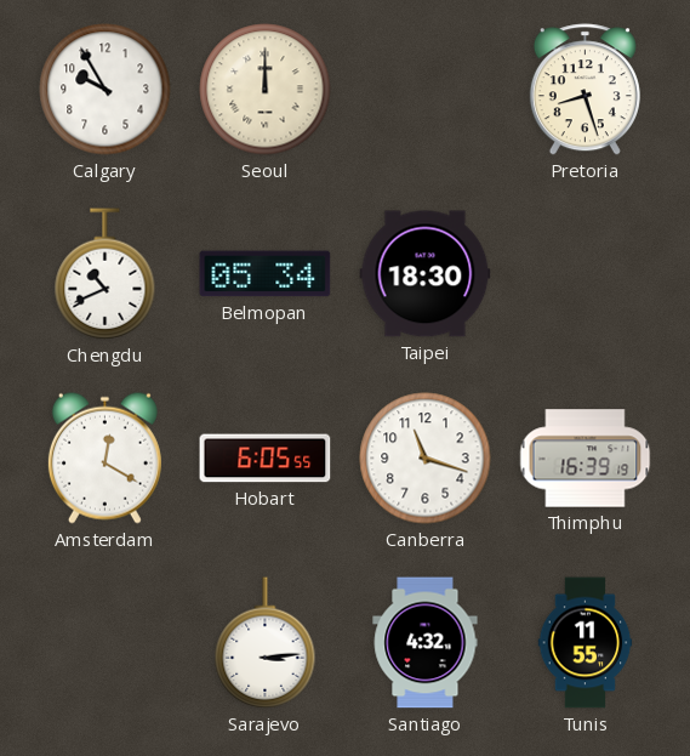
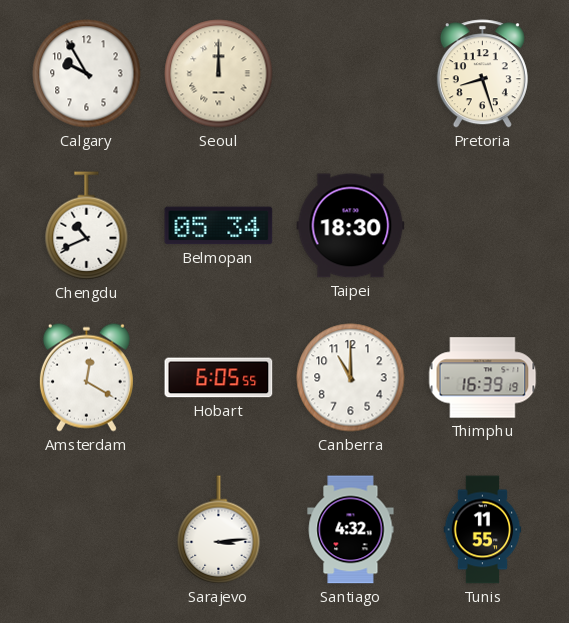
Canberra: 11:18 -> 11:00
